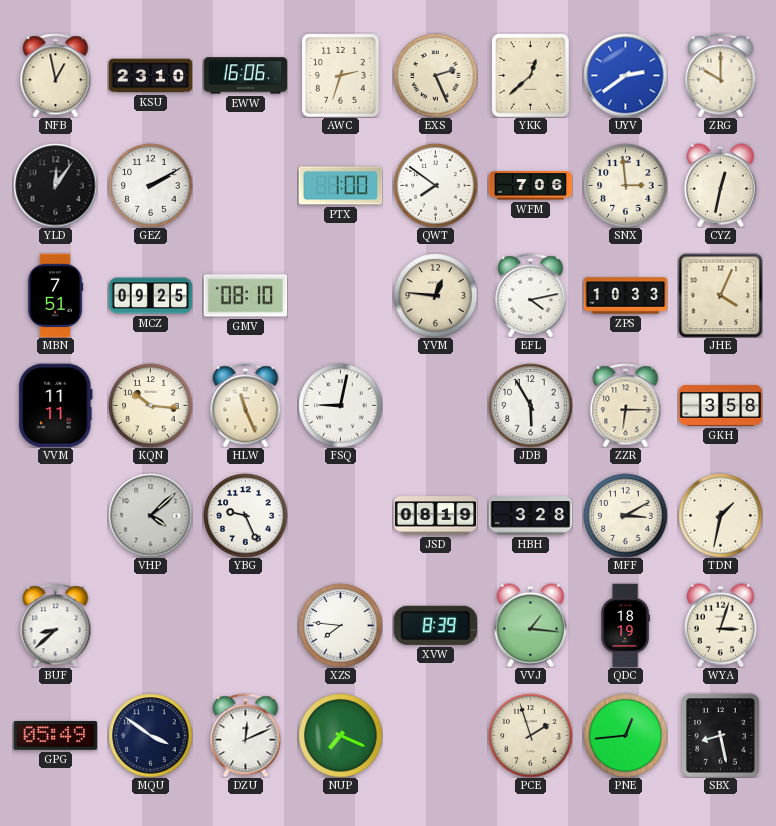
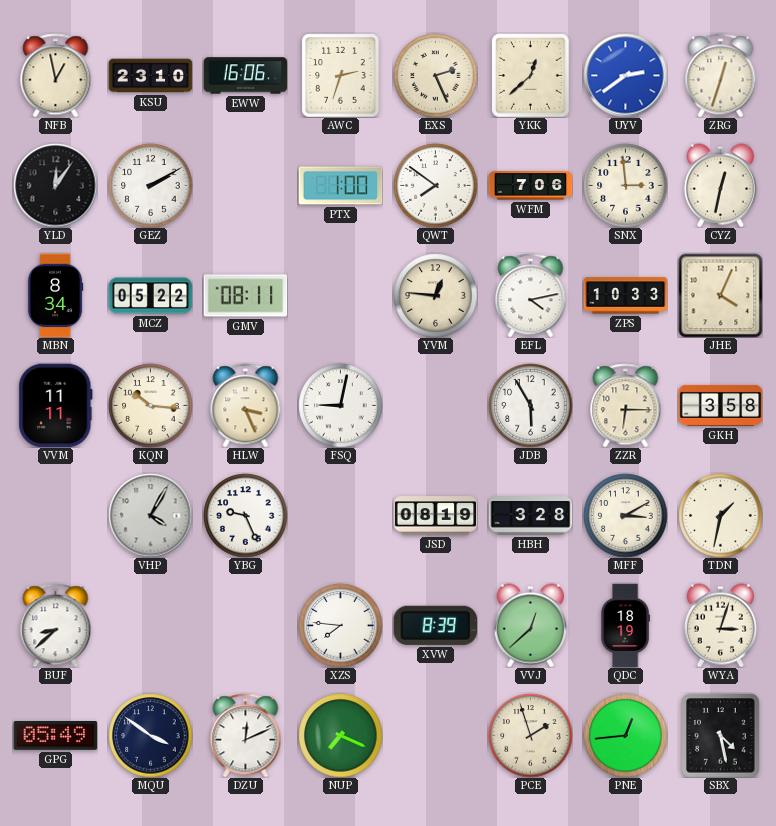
ZRG: 10:00 -> 12:33
MBN: 7:51 -> 8:34
MCZ: 09:25 -> 05:22
GMV: 08:10 -> 08:11
HLW: 11:26 -> 3:26
VHP: 4:08 -> 4:05
VVJ: 1:16 -> 12:38
SBX: 8:28 -> 4:28
